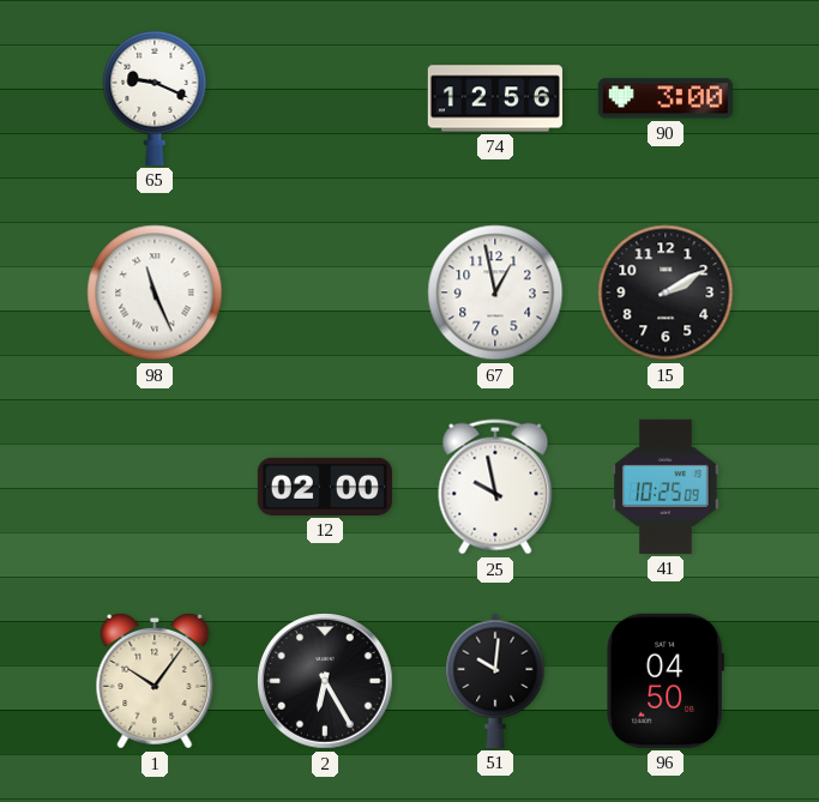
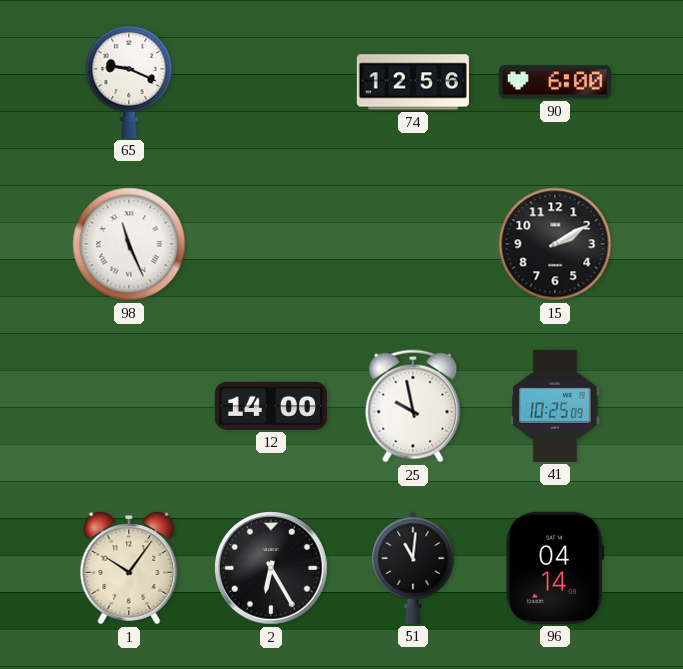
90: 3:00 -> 6:00
67: 12:58 -> none
12: 02:00 -> 14:00
51: 10:01 -> 11:01
96: 04:50 -> 04:14
